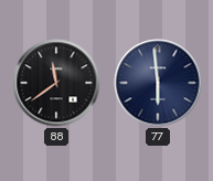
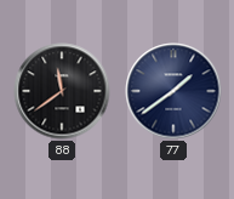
77: 5:59 -> 1:39
